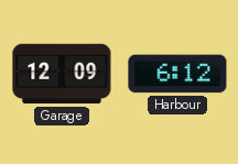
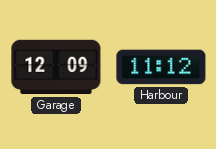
Harbour: 6:12 -> 11:12
